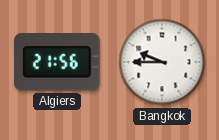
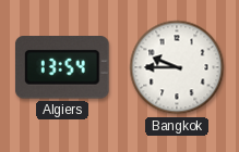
Algiers: 21:56 -> 13:54
